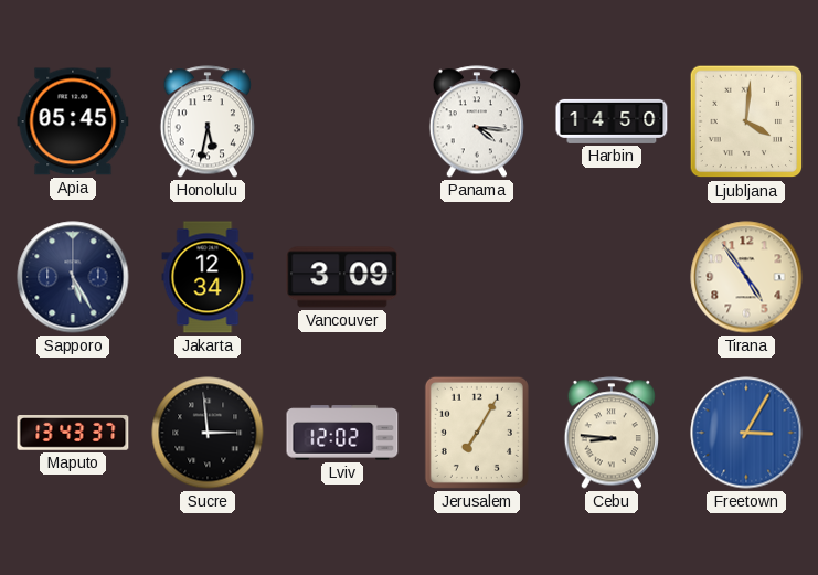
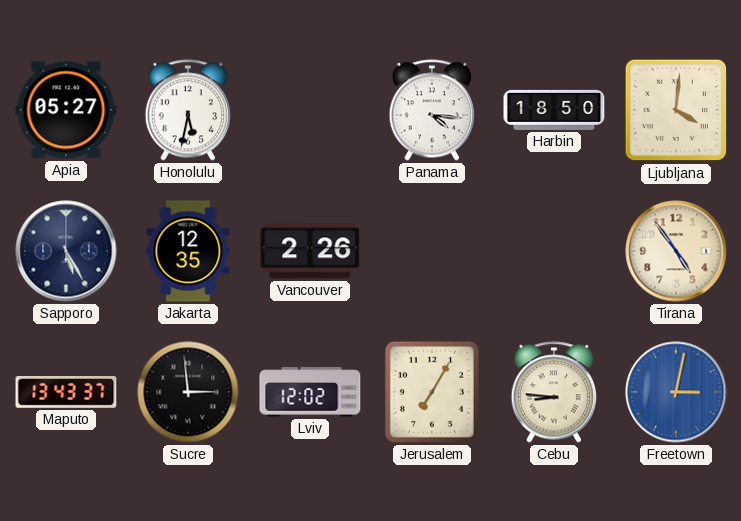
Apia: 05:45 -> 05:27
Harbin: 14:50 -> 18:50
Jakarta: 12:34 -> 12:35
Vancouver: 3:09 -> 2:26
Freetown: 3:05 -> 3:02
